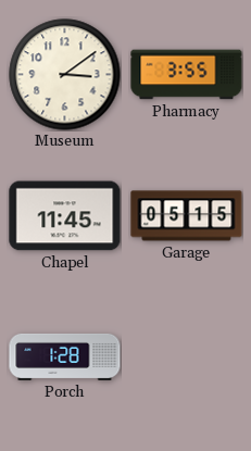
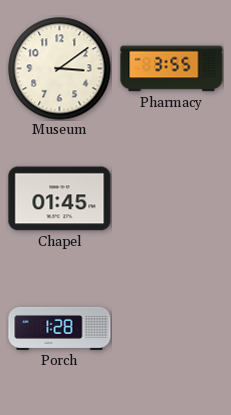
Chapel: 11:45 -> 01:45
Garage: 05:15 -> none
